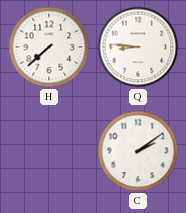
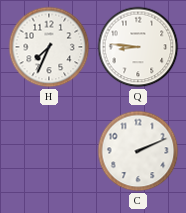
H: 7:38 -> 7:34
C: 2:09 -> 2:11
